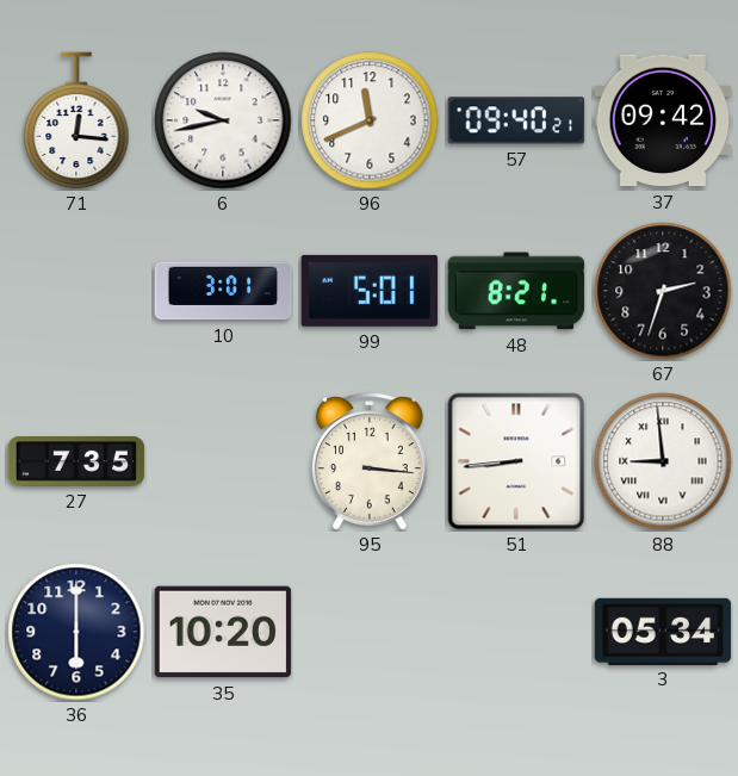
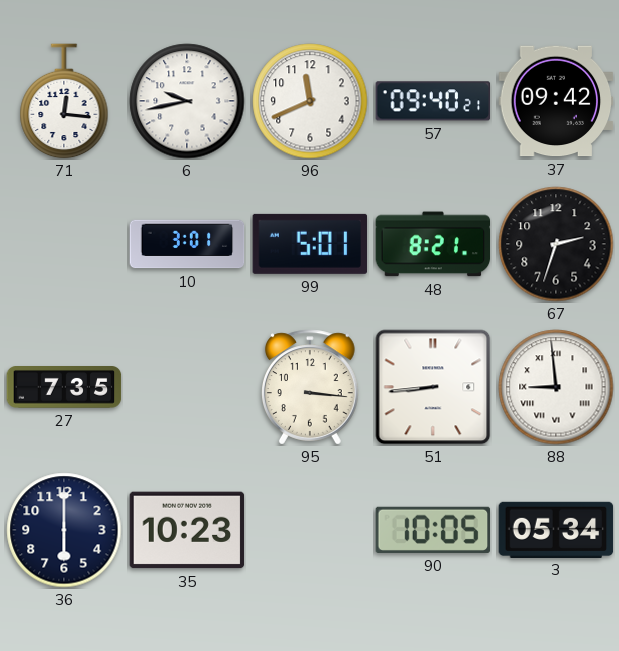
35: 10:20 -> 10:23
90: none -> 10:05
